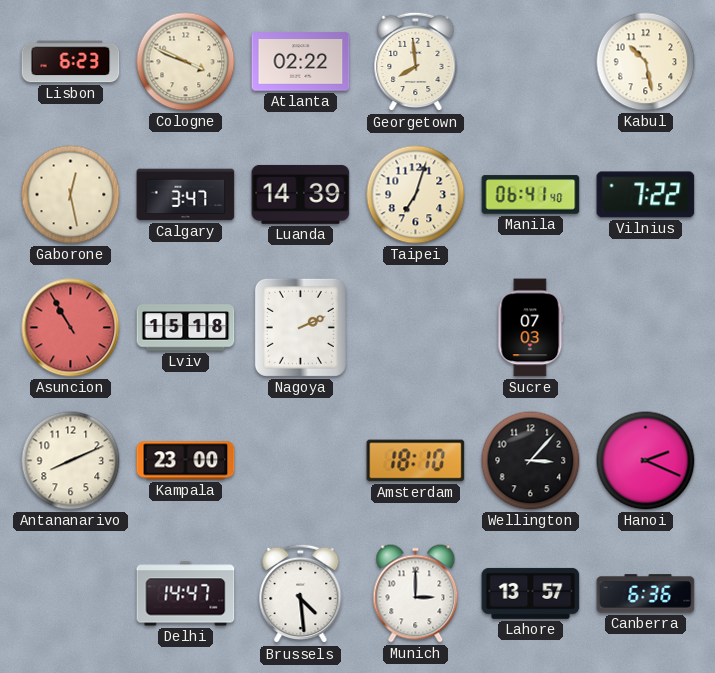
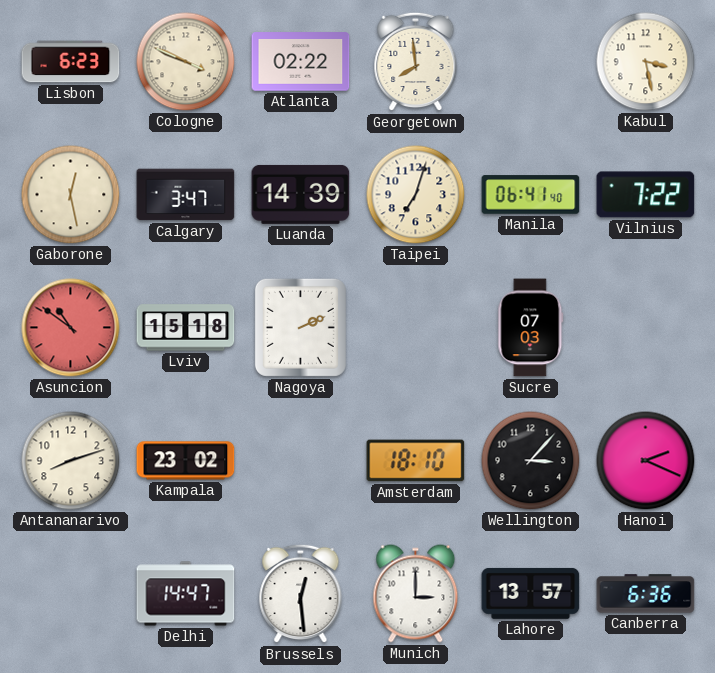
Kabul: 10:28 -> 3:28
Asuncion: 10:55 -> 10:51
Antananarivo: 8:11 -> 8:12
Kampala: 23:00 -> 23:02
Brussels: 4:29 -> 12:29
